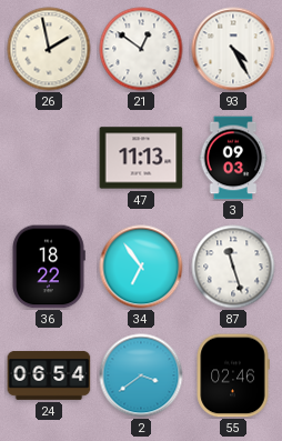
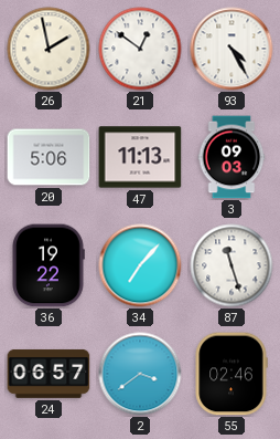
20: none -> 5:06
36: 18:22 -> 19:22
34: 6:54 -> 7:07
24: 06:54 -> 06:57
